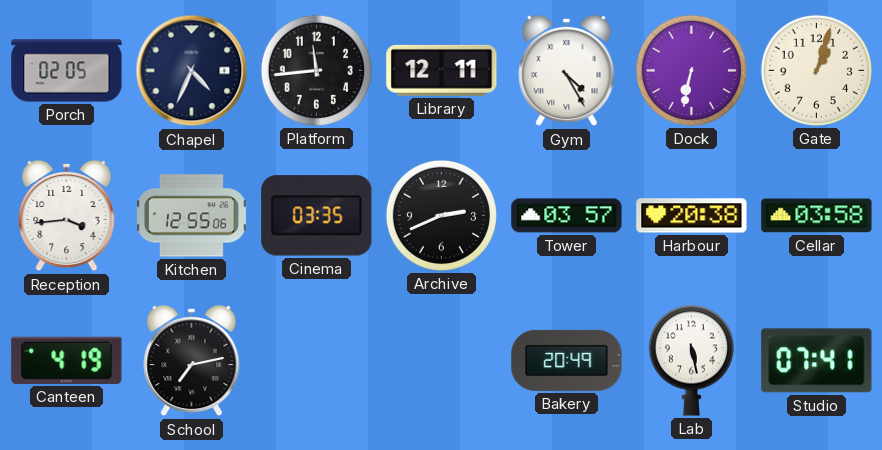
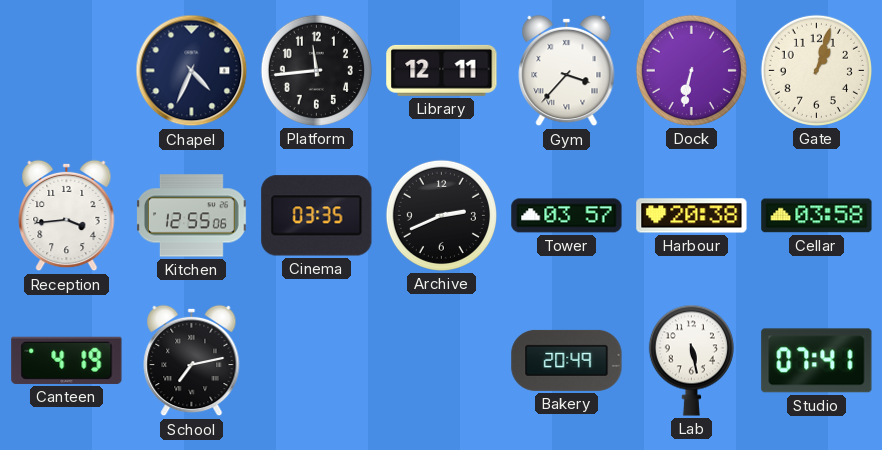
Porch: 02:05 -> none
Gym: 4:25 -> 3:37
